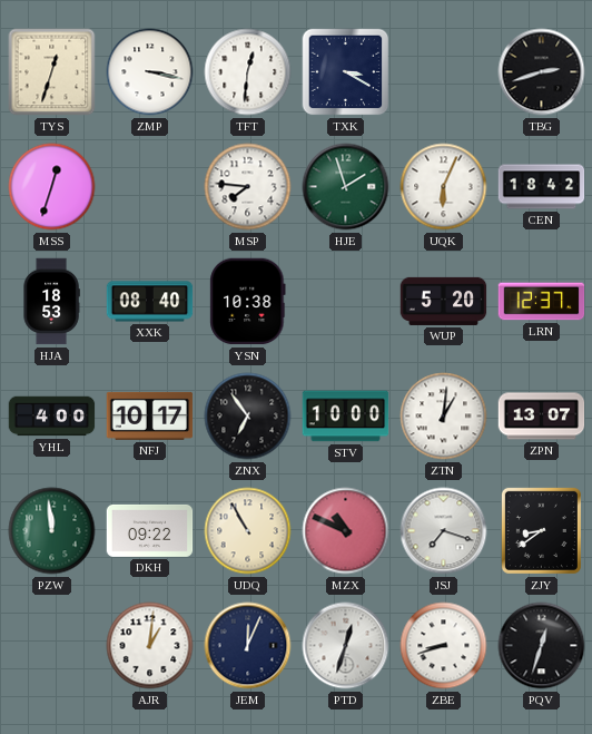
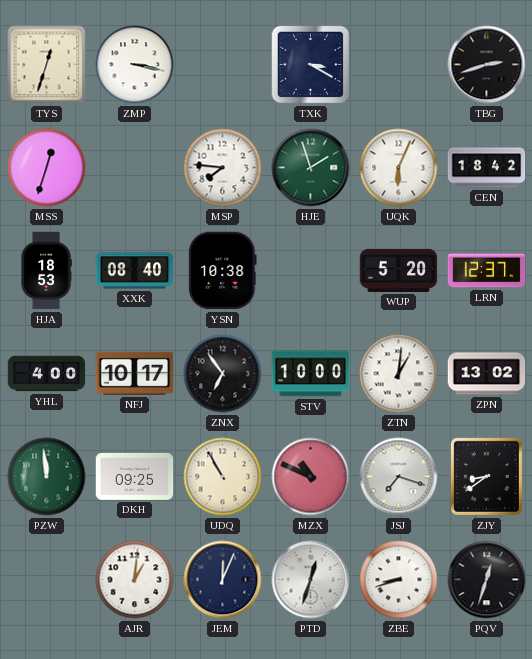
TFT: 12:31 -> none
ZPN: 13:07 -> 13:02
DKH: 09:22 -> 09:25
